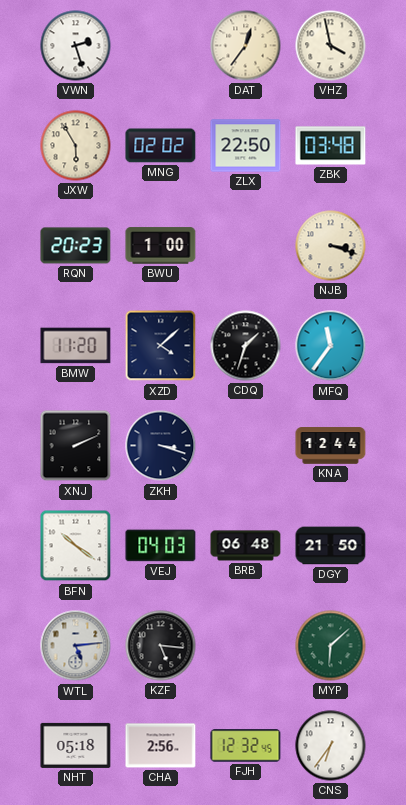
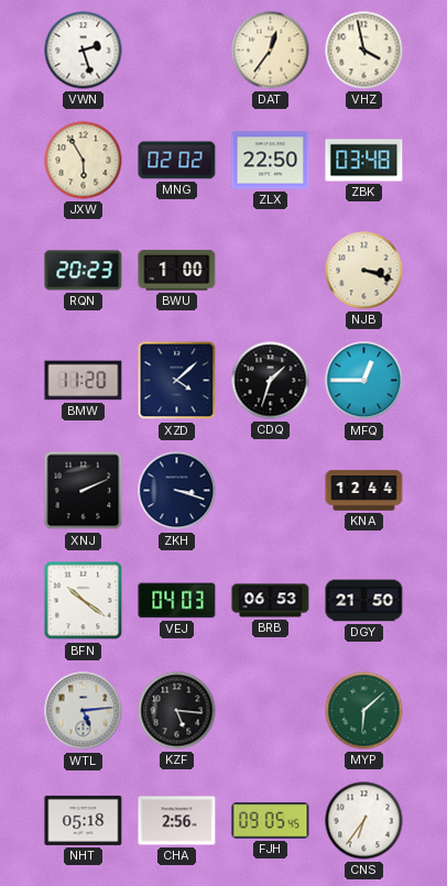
MFQ: 11:36 -> 12:45
BRB: 06:48 -> 06:53
FJH: 12:32 -> 09:05
